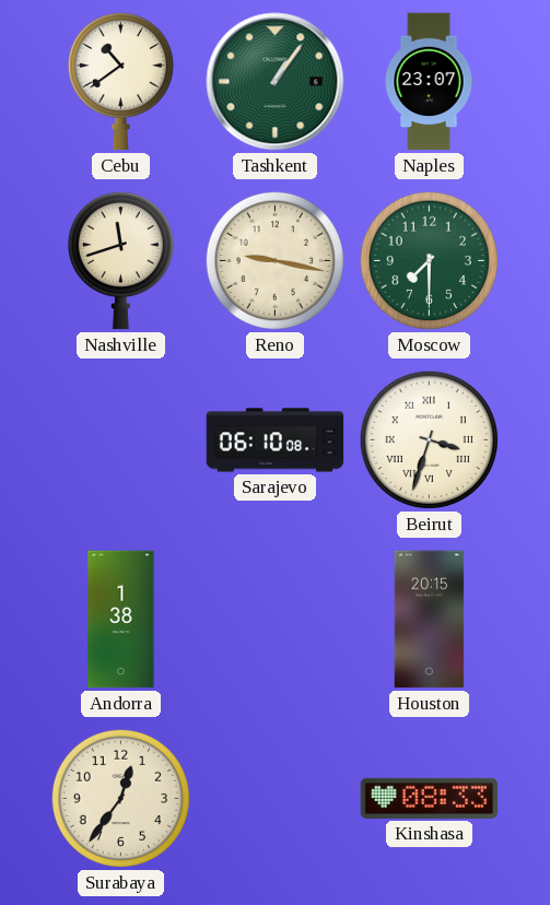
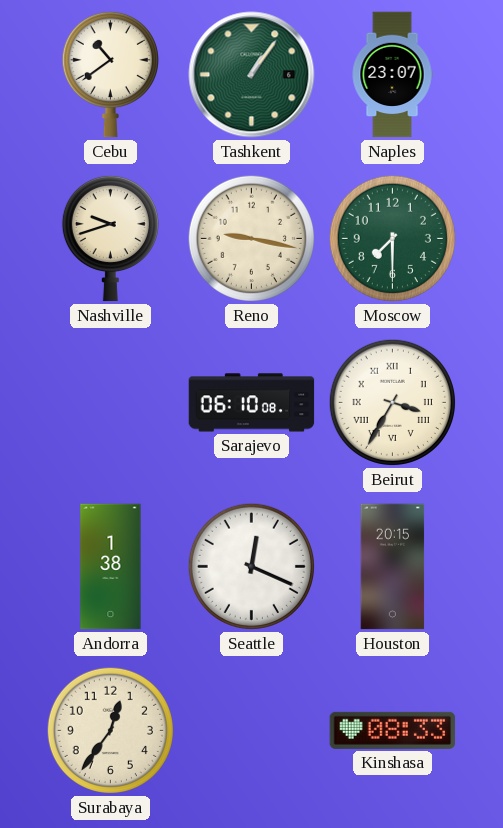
Nashville: 11:42 -> 9:42
Beirut: 3:33 -> 3:35
Seattle: none -> 12:19
